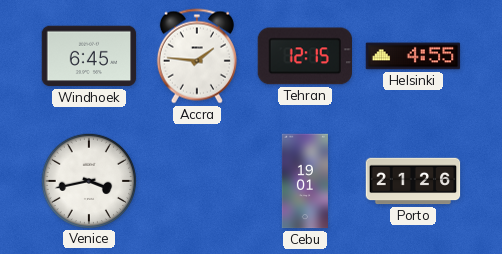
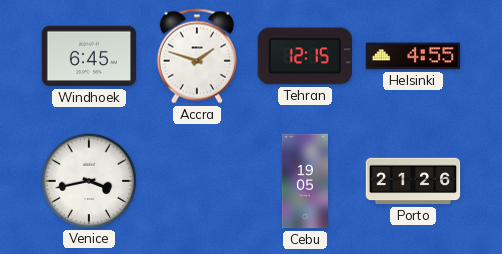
Accra: 1:46 -> 1:48
Cebu: 19:01 -> 19:05
